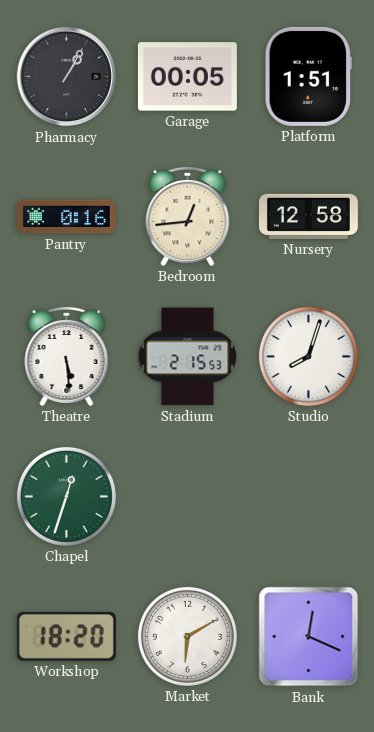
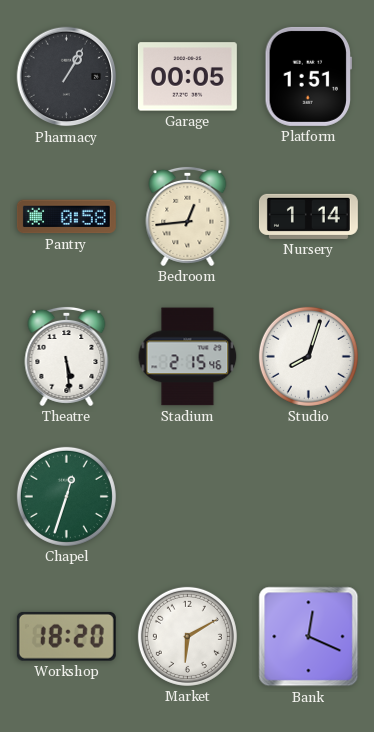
Pantry: 0:16 -> 0:58
Nursery: 12:58 -> 1:14
Stadium: 2:15:53 -> 2:15:46
